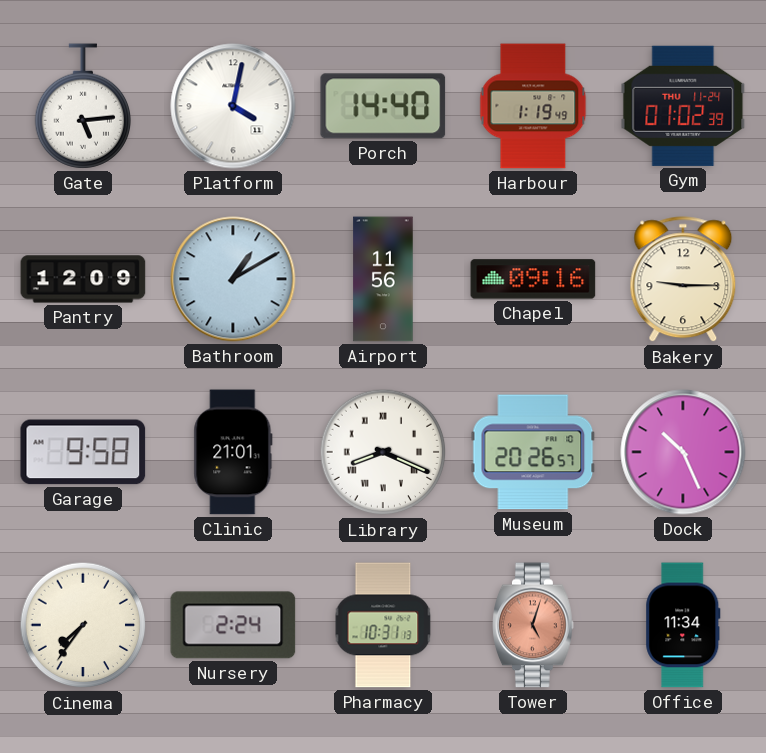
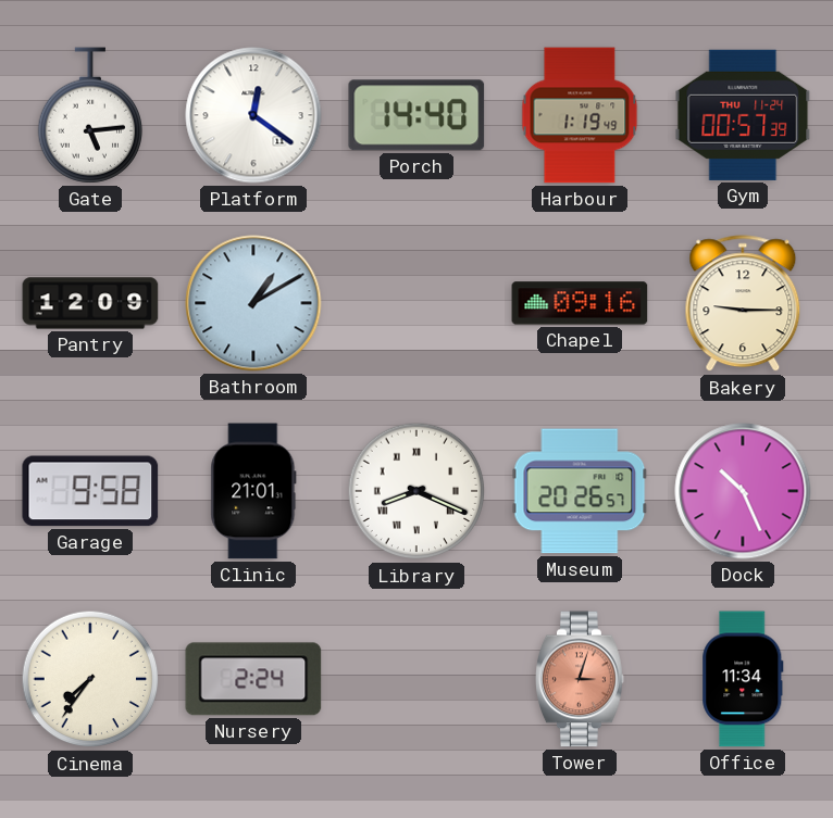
Platform: 4:02 -> 12:21
Gym: 01:02 -> 00:57
Airport: 11:56 -> none
Pharmacy: 10:31 -> none
Tower: 5:03 -> 3:03
